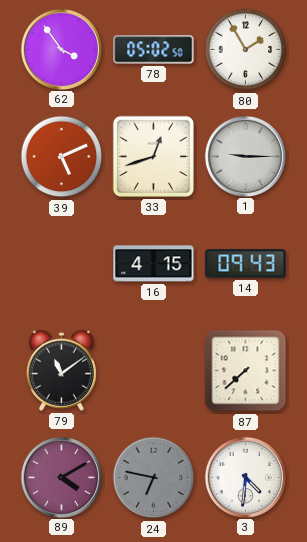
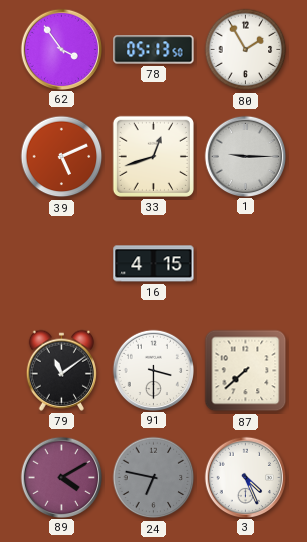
78: 05:02 -> 05:13
14: 09:43 -> none
91: none -> 3:30
3: 4:31 -> 4:26
